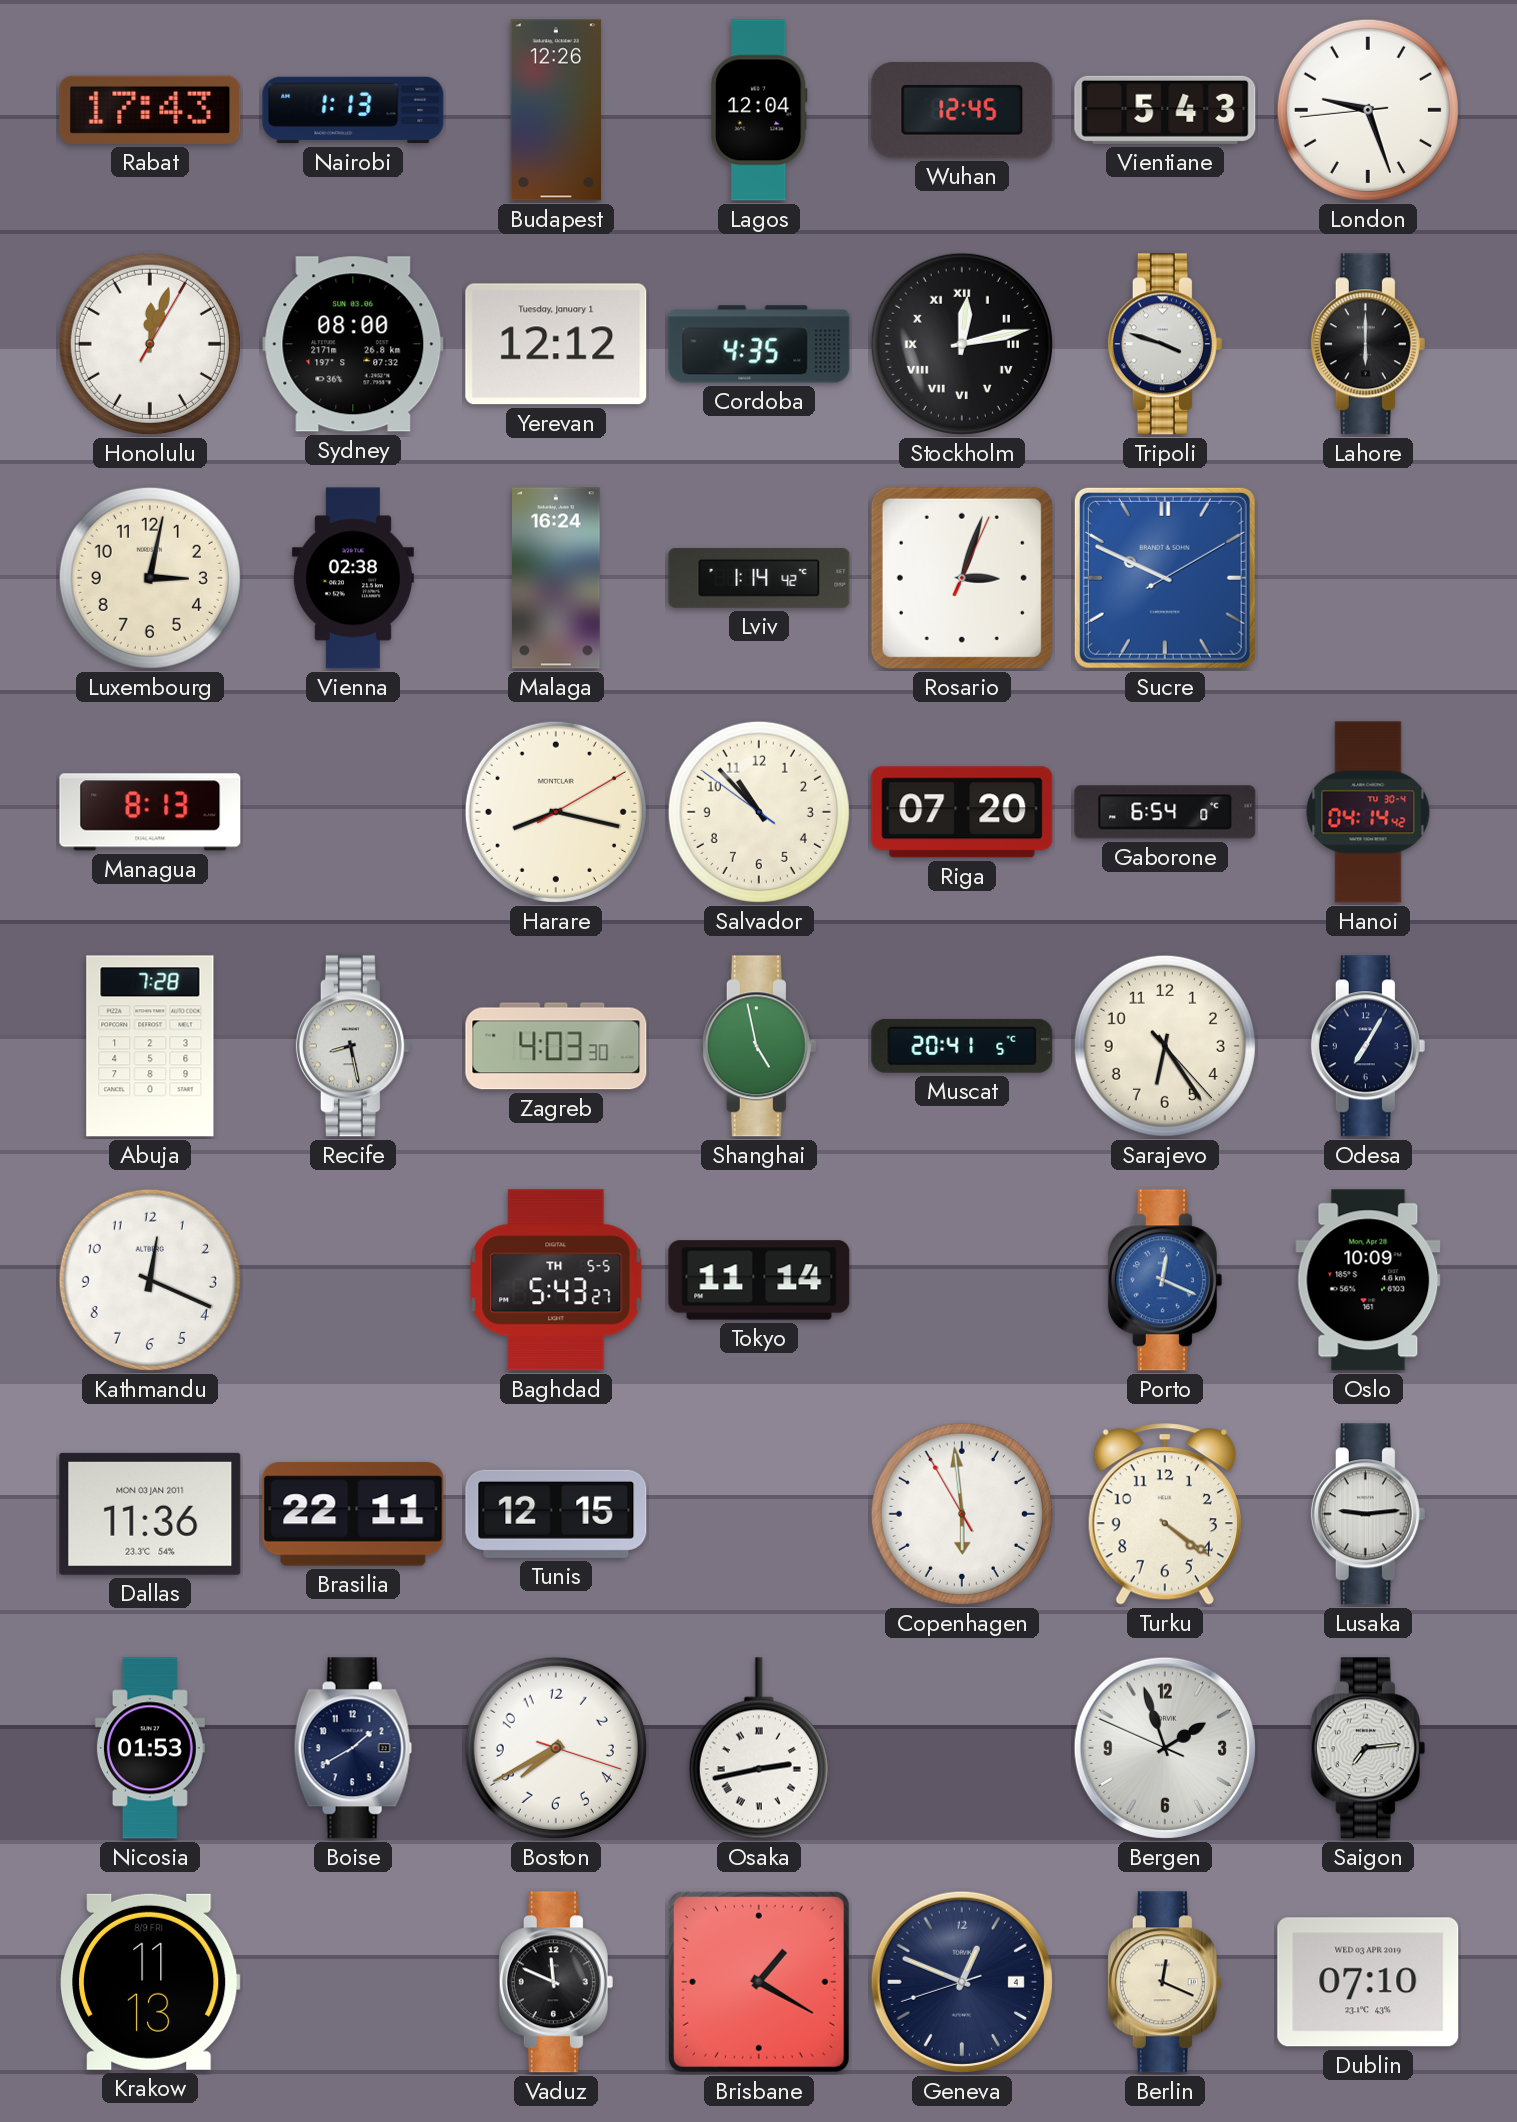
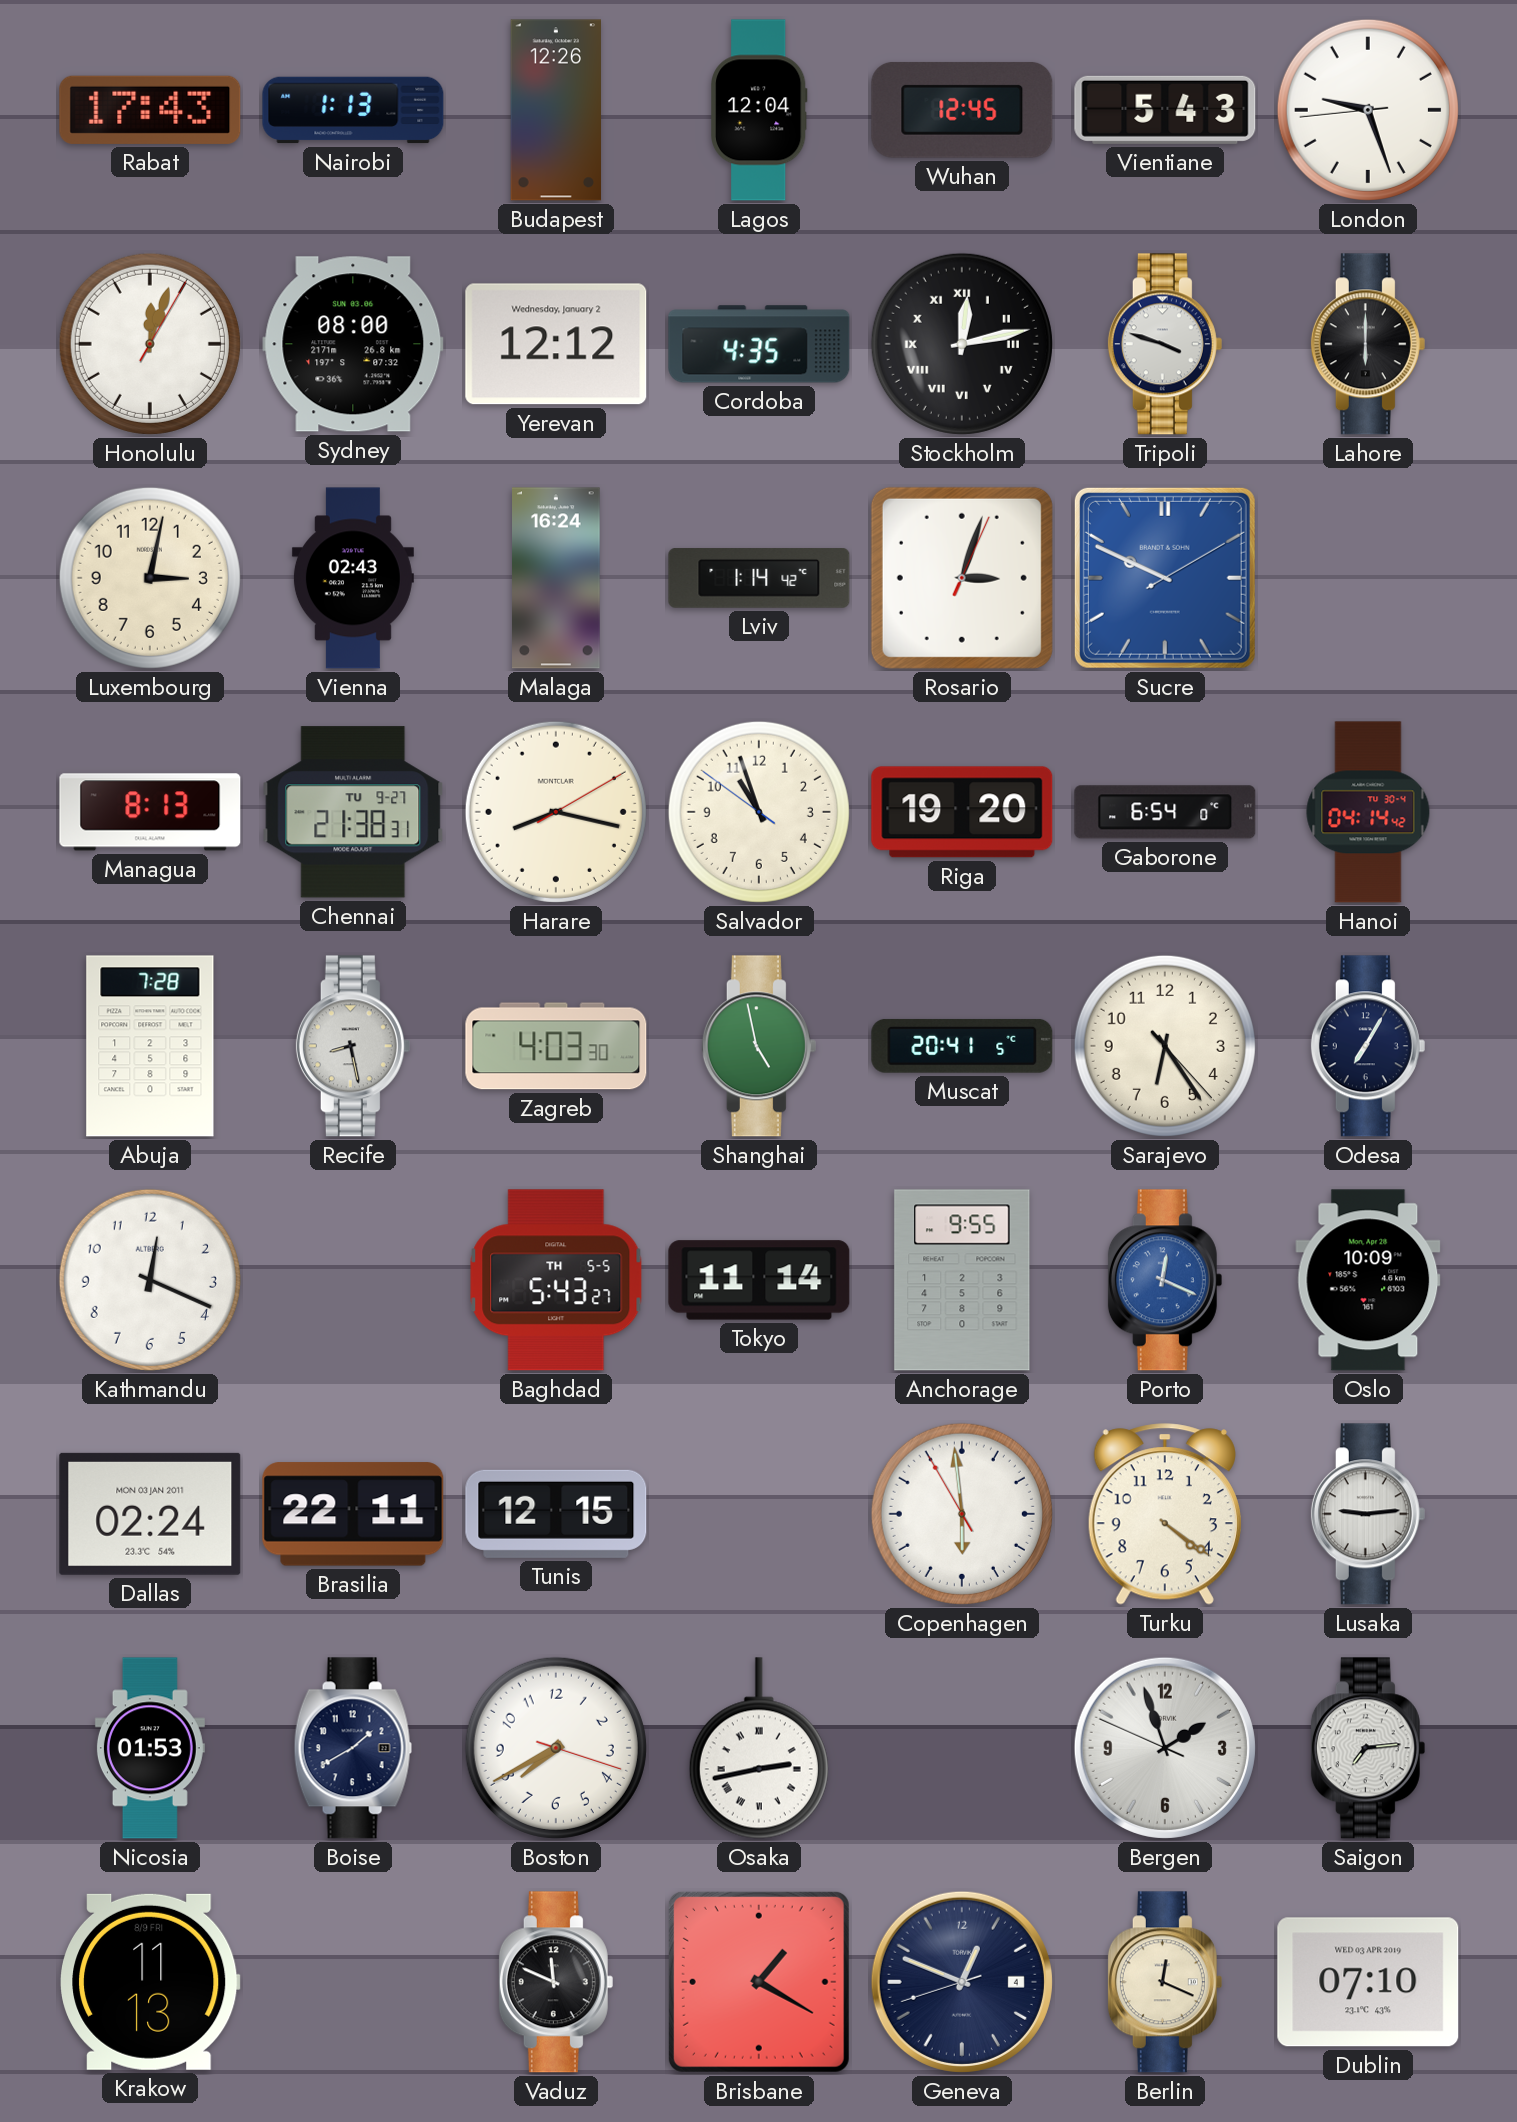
Yerevan date: Tuesday, January 1 -> Wednesday, January 2
Vienna: 02:38 -> 02:43
Chennai: none -> 21:38
Salvador: 10:52 -> 10:56
Riga: 07:20 -> 19:20
Anchorage: none -> 9:55
Dallas: 11:36 -> 02:24
